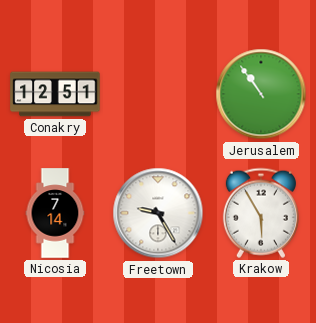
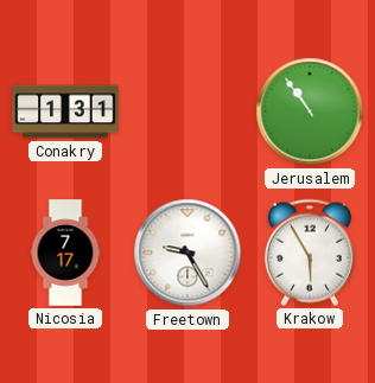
Conakry: 12:51 -> 1:31
Nicosia: 7:14 -> 7:17
